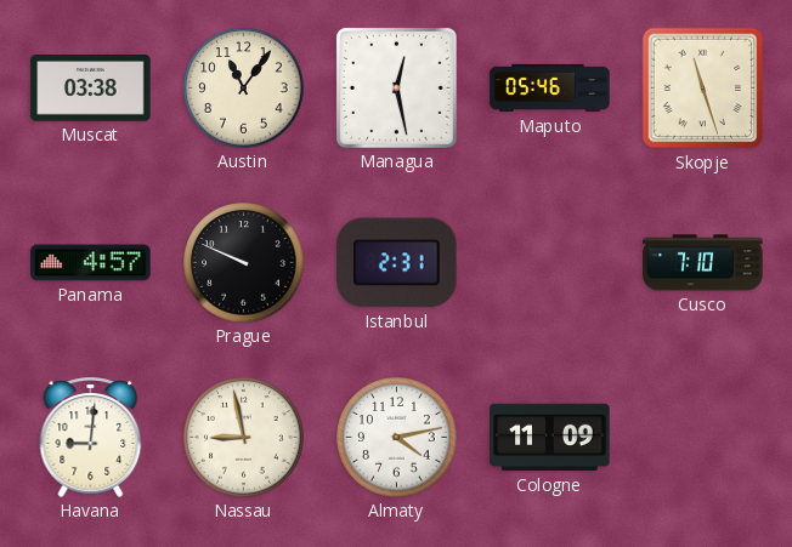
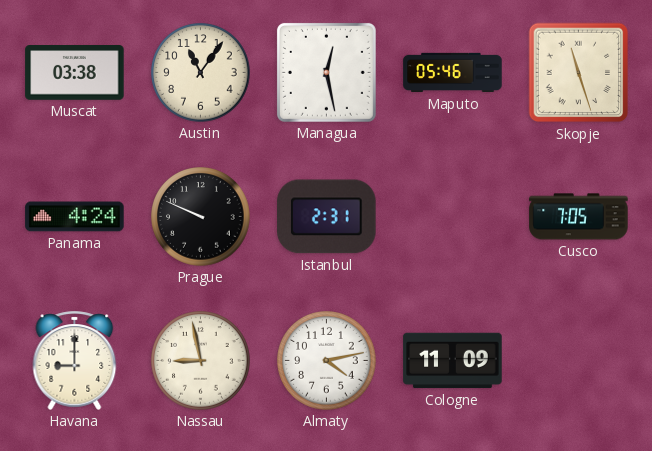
Panama: 4:57 -> 4:24
Cusco: 7:10 -> 7:05
Havana: 9:01 -> 9:00
